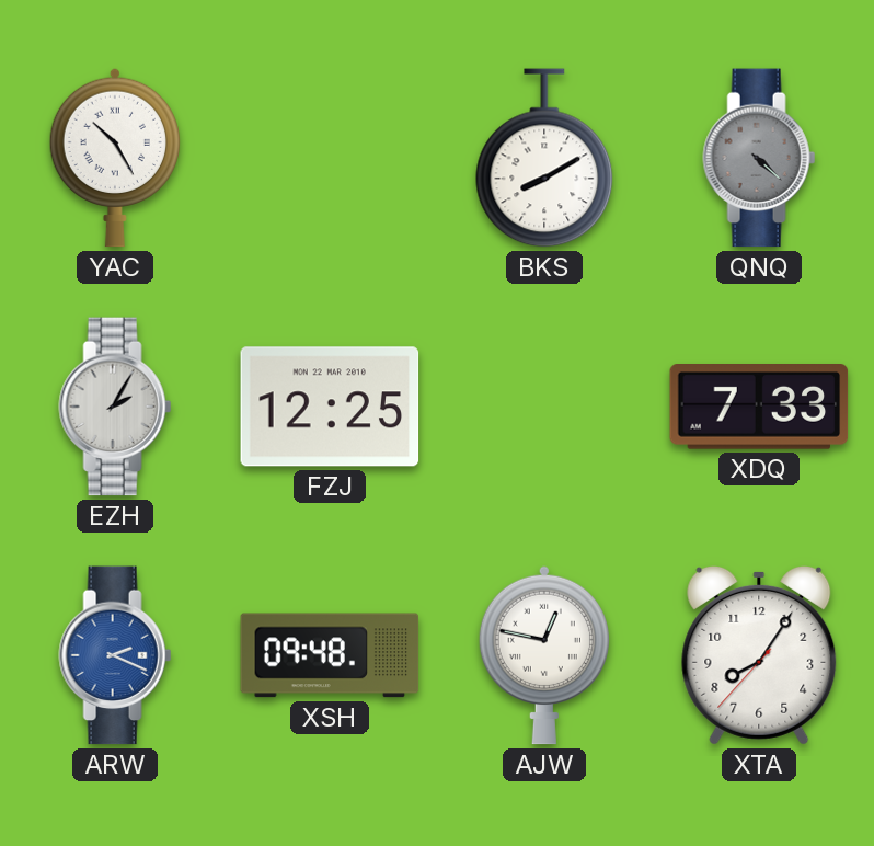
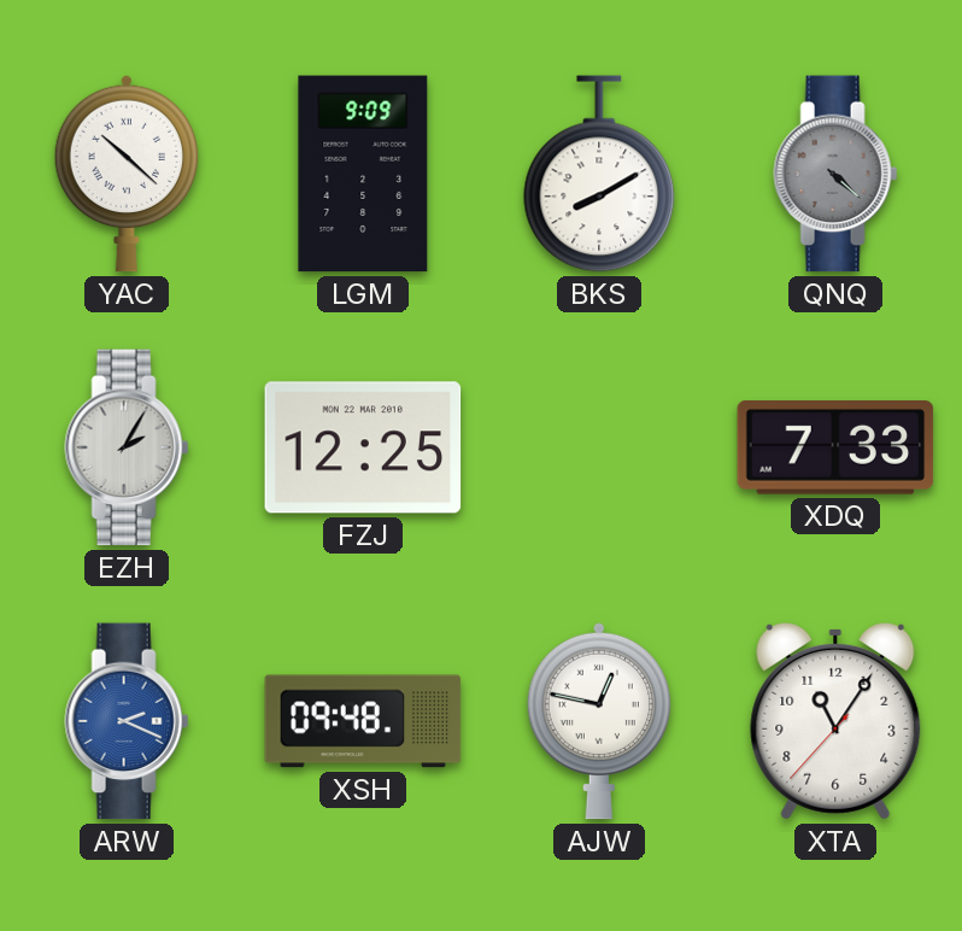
YAC: 10:25 -> 10:22
LGM: none -> 9:09
XTA: 8:05 -> 11:05
